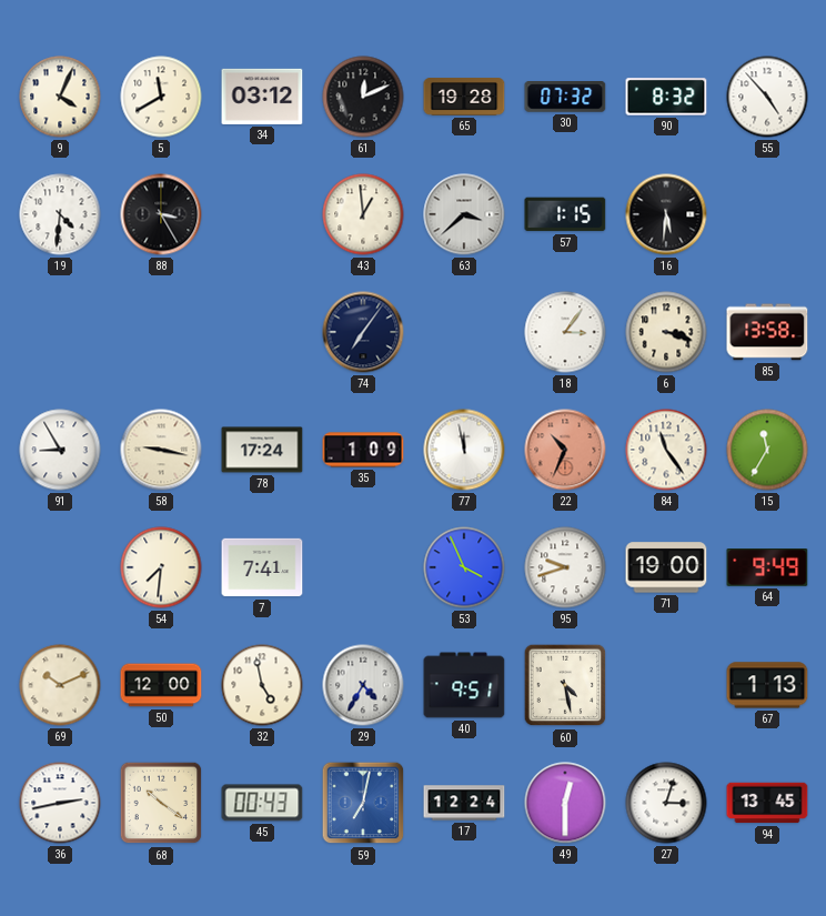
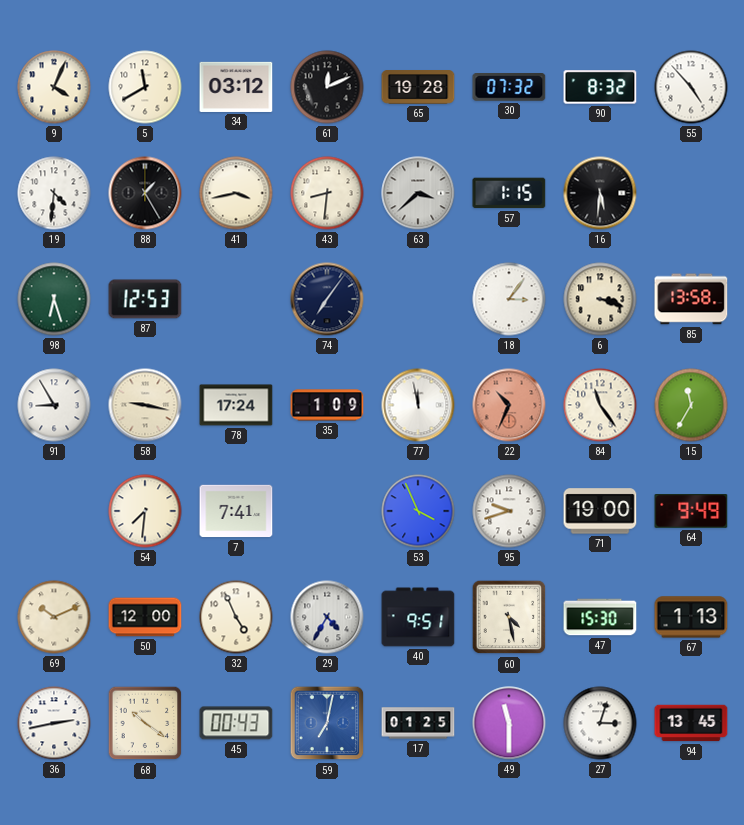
88: 3:25 -> 1:25
41: none -> 3:43
43: 12:59 -> 8:31
98: none -> 6:27
87: none -> 12:53
32: 4:58 -> 4:56
47: none -> 15:30
17: 12:24 -> 01:25
49: 12:30 -> 11:30
